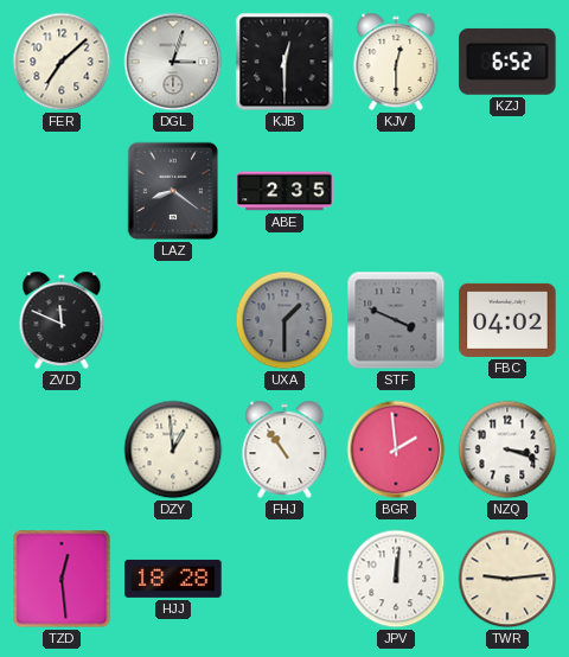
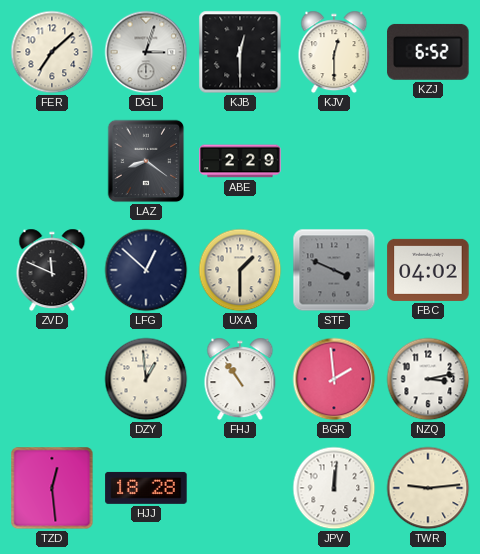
ABE: 2:35 -> 2:29
LFG: none -> 12:52
UXA dial: grey -> cream
NZQ: 3:18 -> 3:13
